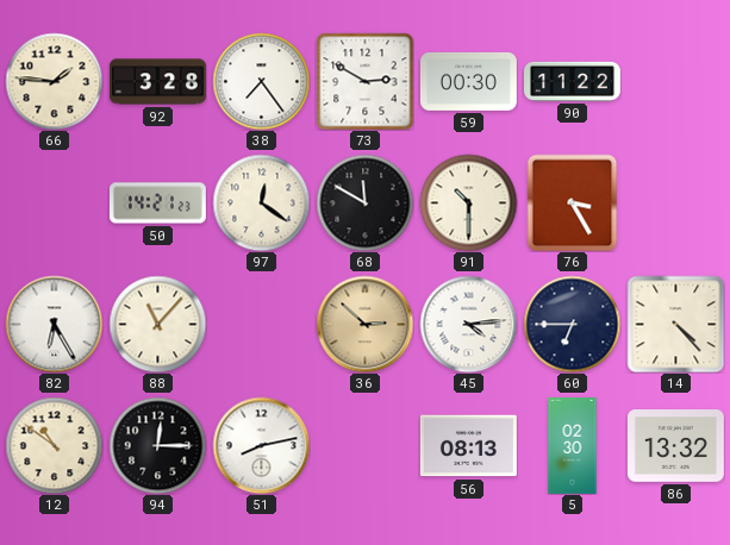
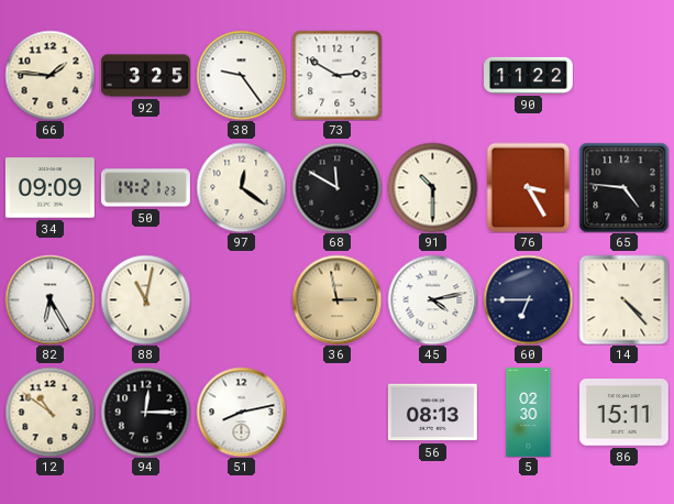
92: 3:28 -> 3:25
38: 7:24 -> 9:24
59: 00:30 -> none
34: none -> 09:09
65: none -> 4:46
88: 11:07 -> 11:02
36: 2:52 -> 2:58
45: 4:14 -> 4:13
86: 13:32 -> 15:11
